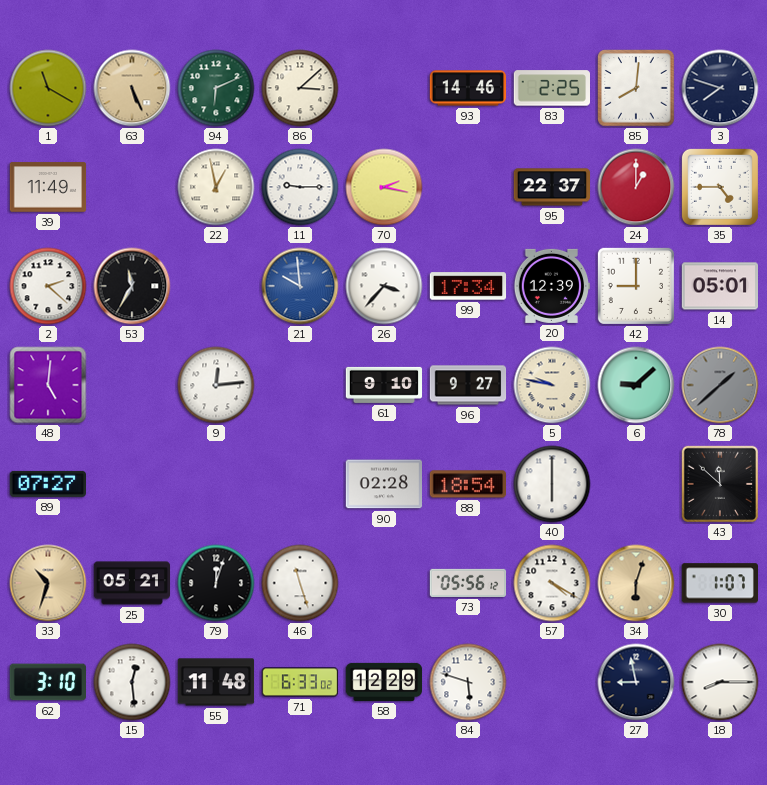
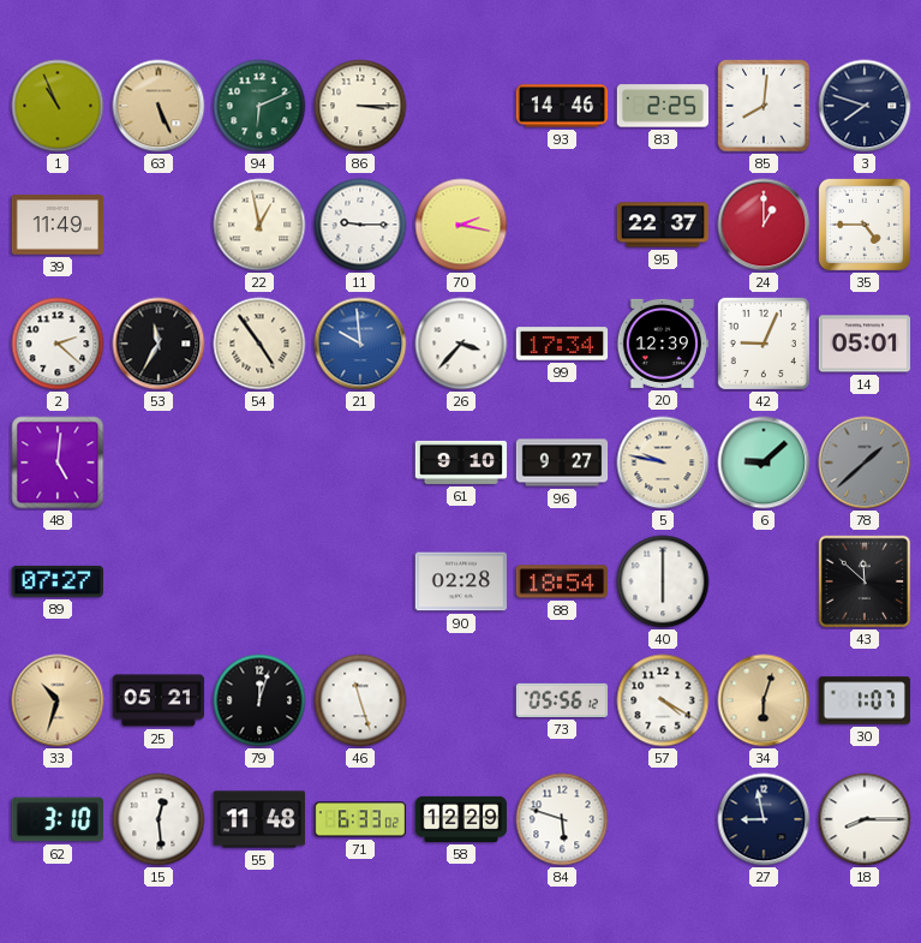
1: 11:20 -> 10:56
86: 3:08 -> 3:15
54: none -> 4:54
42: 9:00 -> 9:04
9: 12:14 -> none
